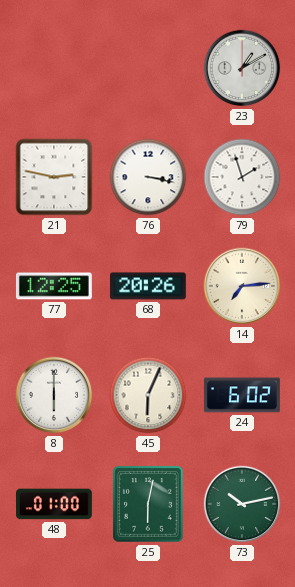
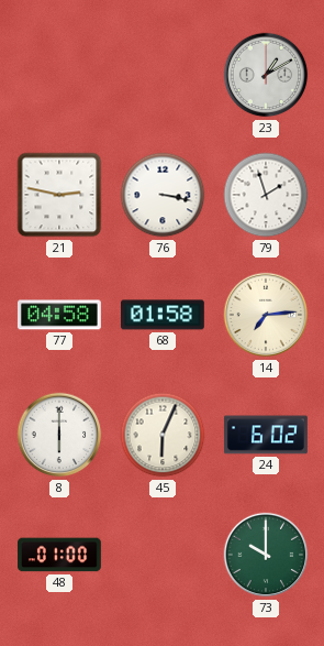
77: 12:25 -> 04:58
68: 20:26 -> 01:58
25: 6:02 -> none
73: 10:13 -> 10:00
